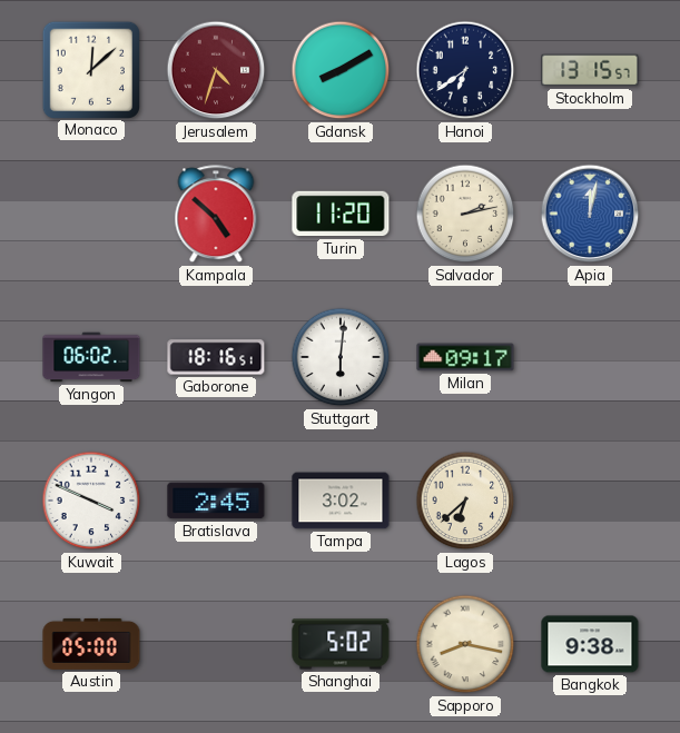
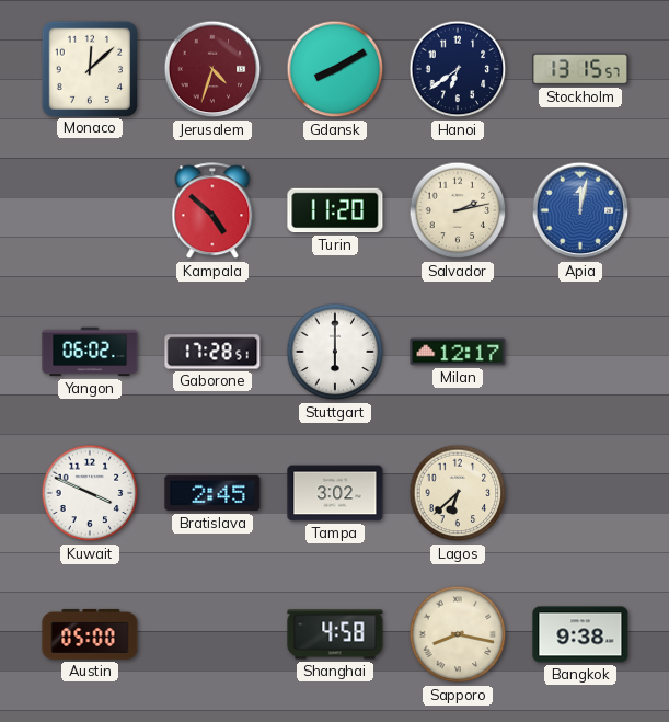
Gaborone: 18:16 -> 17:28
Stuttgart: 6:01 -> 6:00
Milan: 09:17 -> 12:17
Shanghai: 5:02 -> 4:58
